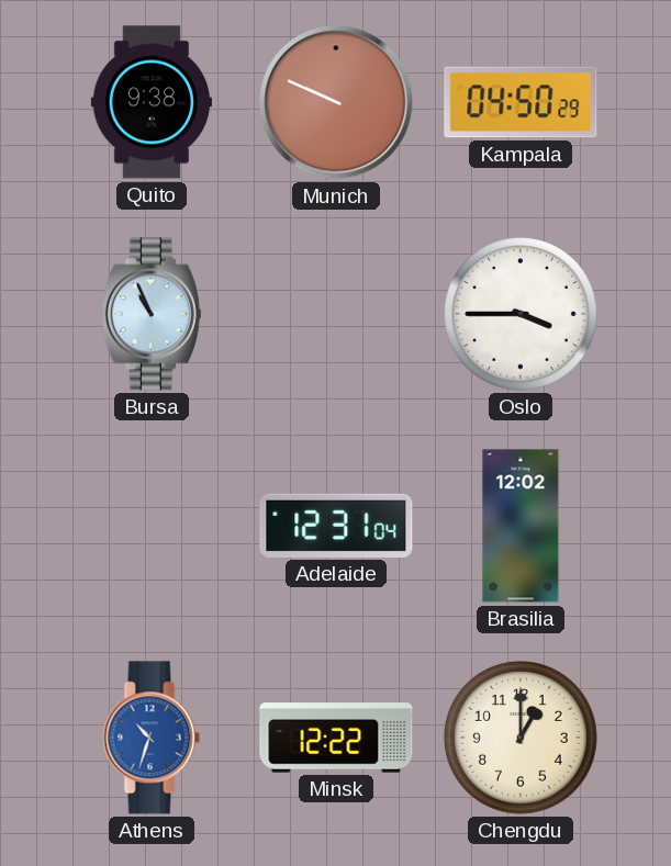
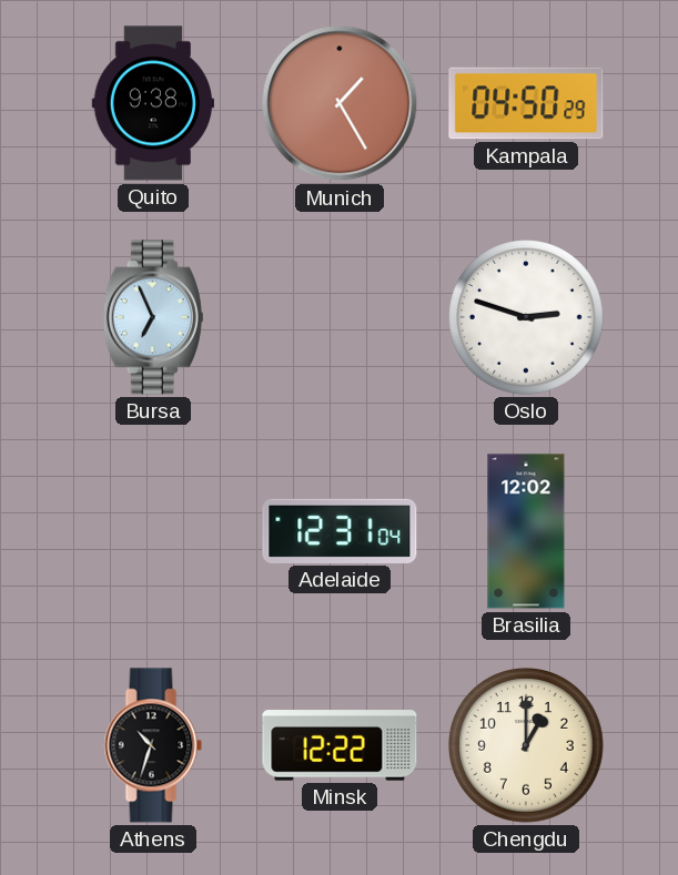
Munich: 9:49 -> 1:25
Bursa: 10:56 -> 6:56
Oslo: 3:45 -> 2:48
Athens dial: blue -> black
